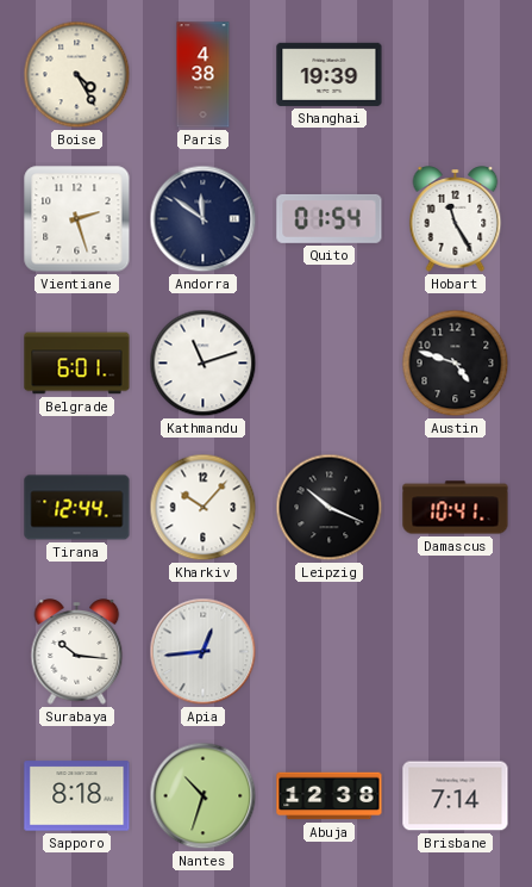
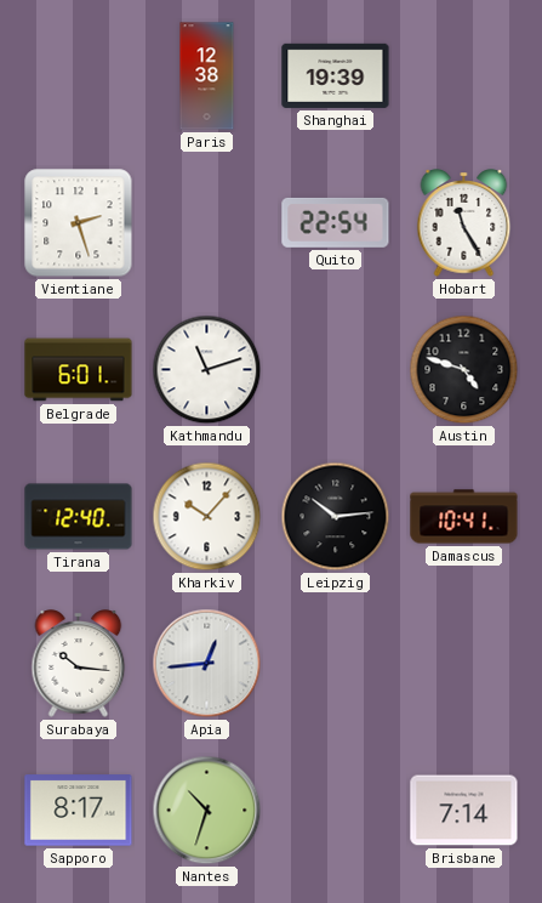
Boise: 4:25 -> none
Paris: 4:38 -> 12:38
Andorra: 11:51 -> none
Quito: 01:54 -> 22:54
Tirana: 12:44 -> 12:40
Leipzig: 10:19 -> 10:14
Sapporo: 8:18 -> 8:17
Abuja: 12:38 -> none
